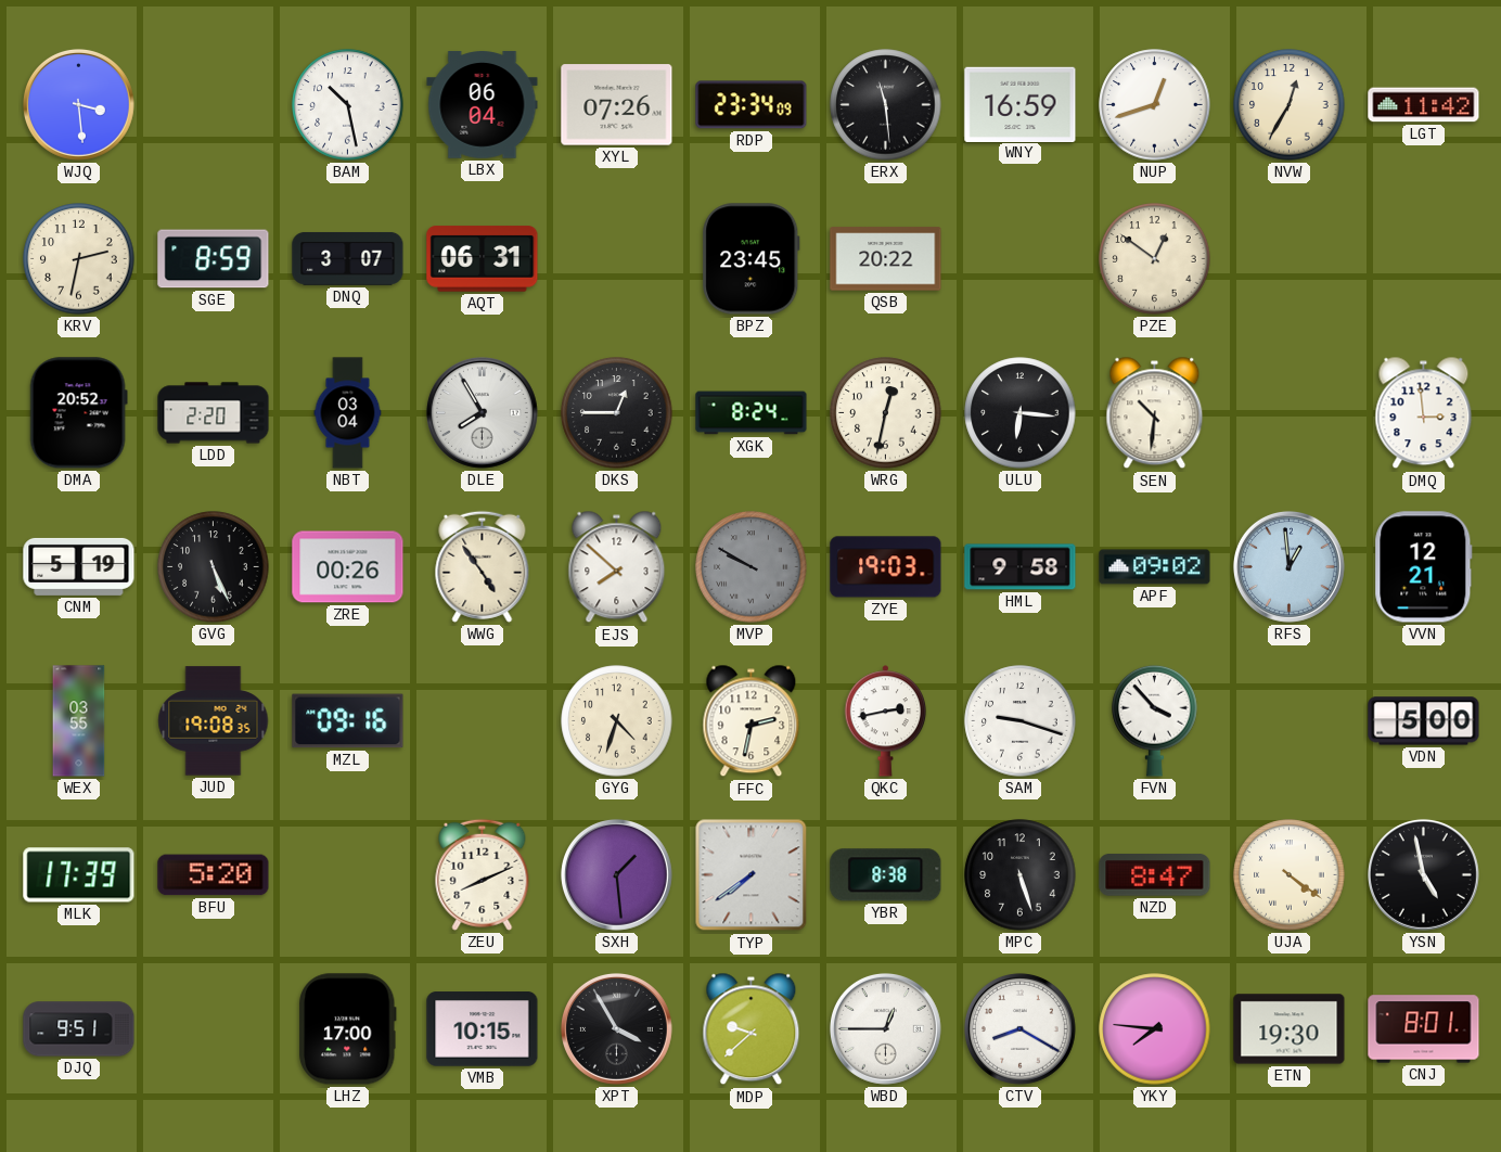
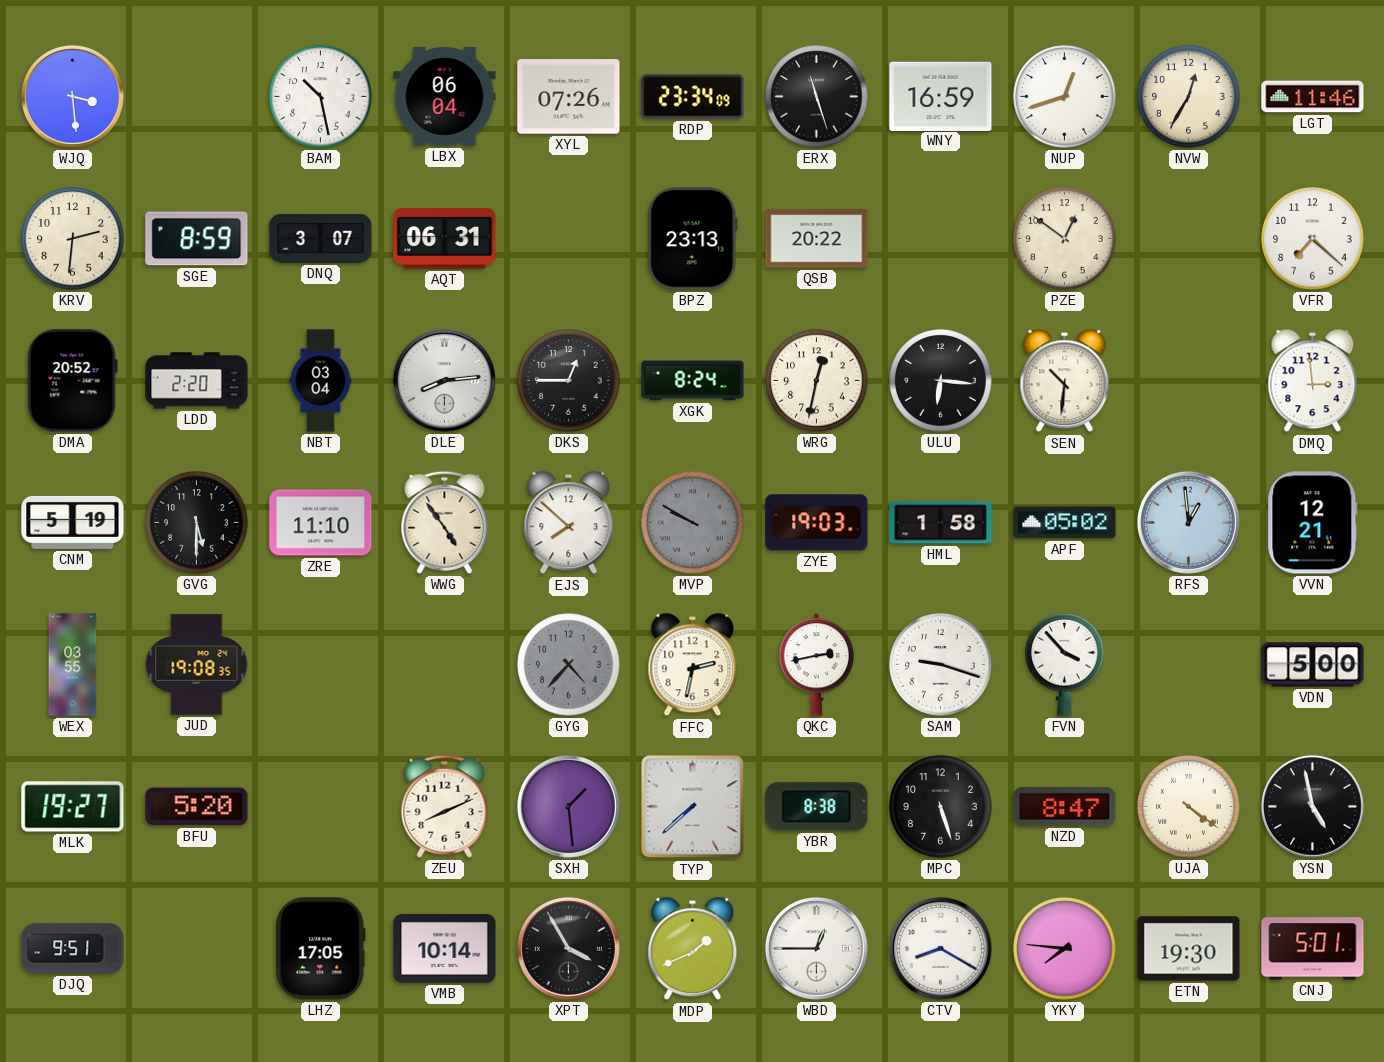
ERX: 11:29 -> 11:27
LGT: 11:42 -> 11:46
KRV: 2:32 -> 2:31
BPZ: 23:45 -> 23:13
VFR: none -> 7:22
DLE: 7:55 -> 8:14
GVG: 5:26 -> 5:30
ZRE: 00:26 -> 11:10
HML: 9:58 -> 1:58
APF: 09:02 -> 05:02
MZL: 09:16 -> none
GYG: 4:33 -> 4:37
GYG dial: cream -> grey
MLK: 17:39 -> 19:27
TYP: 7:39 -> 7:38
LHZ: 17:00 -> 17:05
VMB: 10:15 -> 10:14
MDP: 9:38 -> 1:41
CNJ: 8:01 -> 5:01
